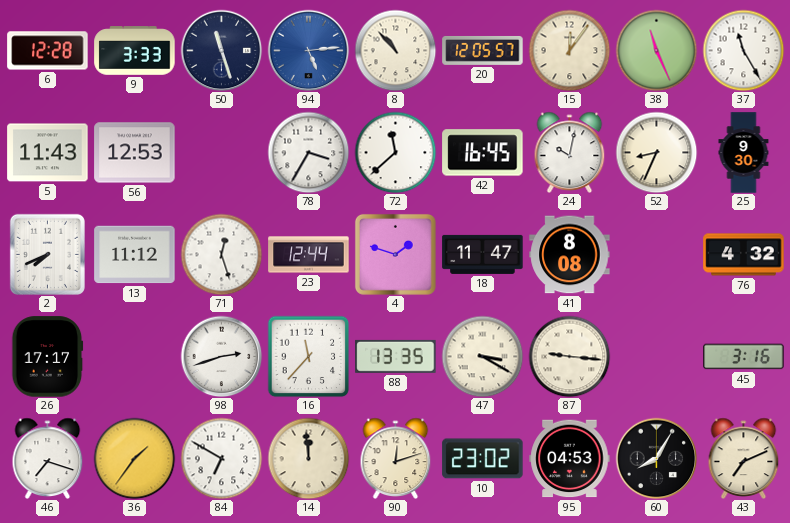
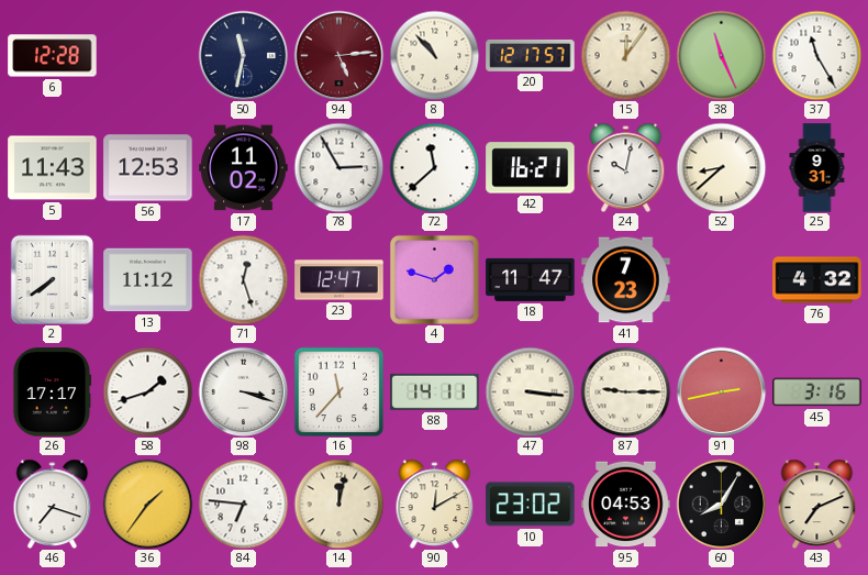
9: 3:33 -> none
50: 11:27 -> 11:32
94 dial: blue -> burgundy
20: 12:05 -> 12:17
17: none -> 11:02
78: 3:35 -> 2:55
42: 16:45 -> 16:21
52: 8:34 -> 8:38
25: 9:30 -> 9:31
2: 7:41 -> 7:39
23: 12:44 -> 12:47
41: 8:08 -> 7:23
58: none -> 1:42
98: 2:42 -> 3:18
88: 13:35 -> 14:11
47: 3:20 -> 3:16
87: 9:16 -> 9:15
91: none -> 2:43
84: 6:50 -> 6:46
14: 11:59 -> 12:02
90: 12:12 -> 12:10
